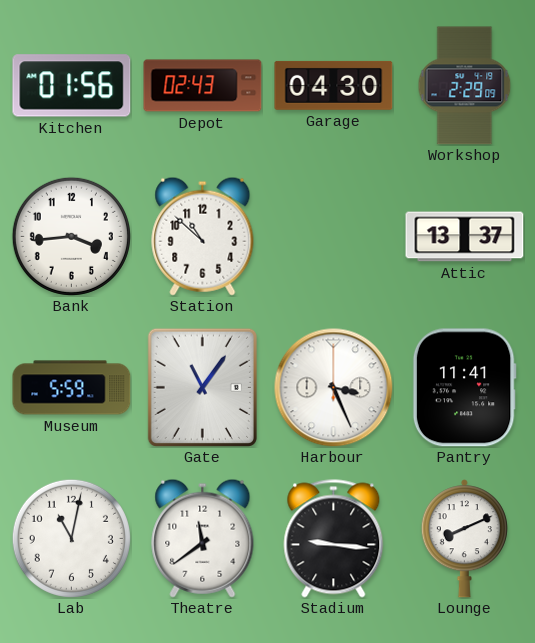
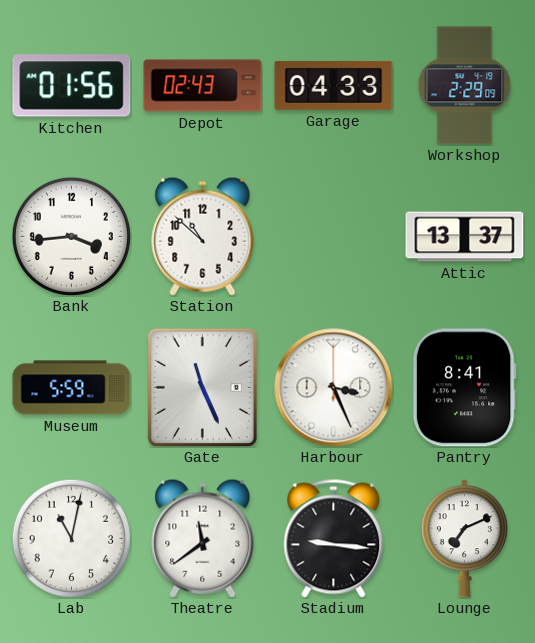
Garage: 04:30 -> 04:33
Gate: 11:06 -> 11:26
Pantry: 11:41 -> 8:41
Lounge: 8:11 -> 7:11
